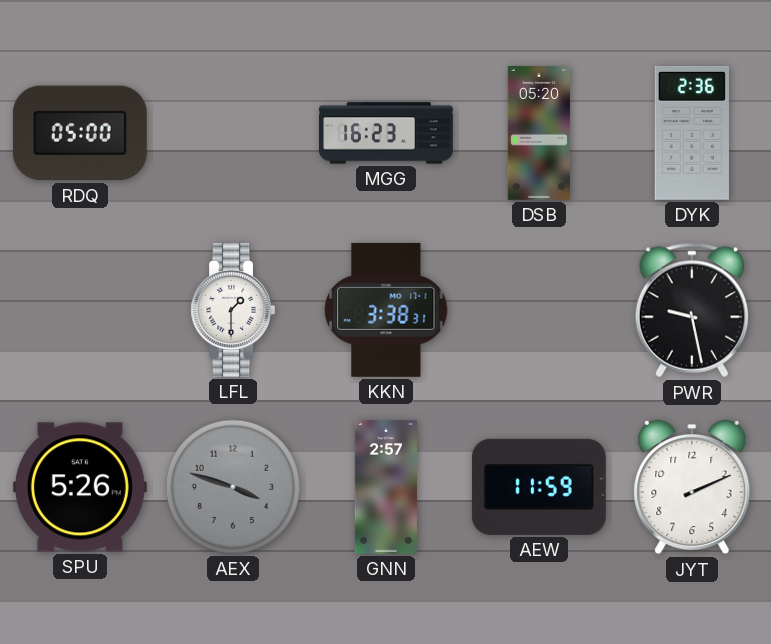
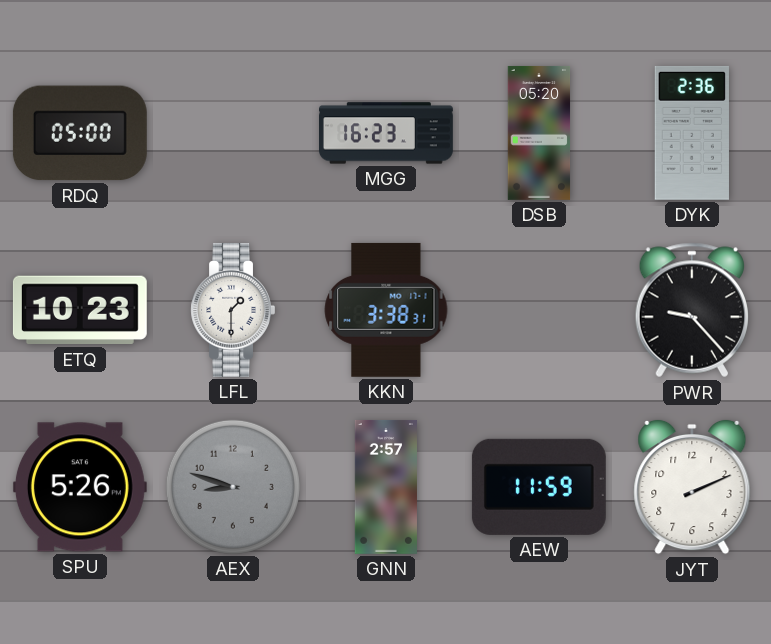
ETQ: none -> 10:23
PWR: 9:28 -> 9:23
AEX: 3:48 -> 8:48
